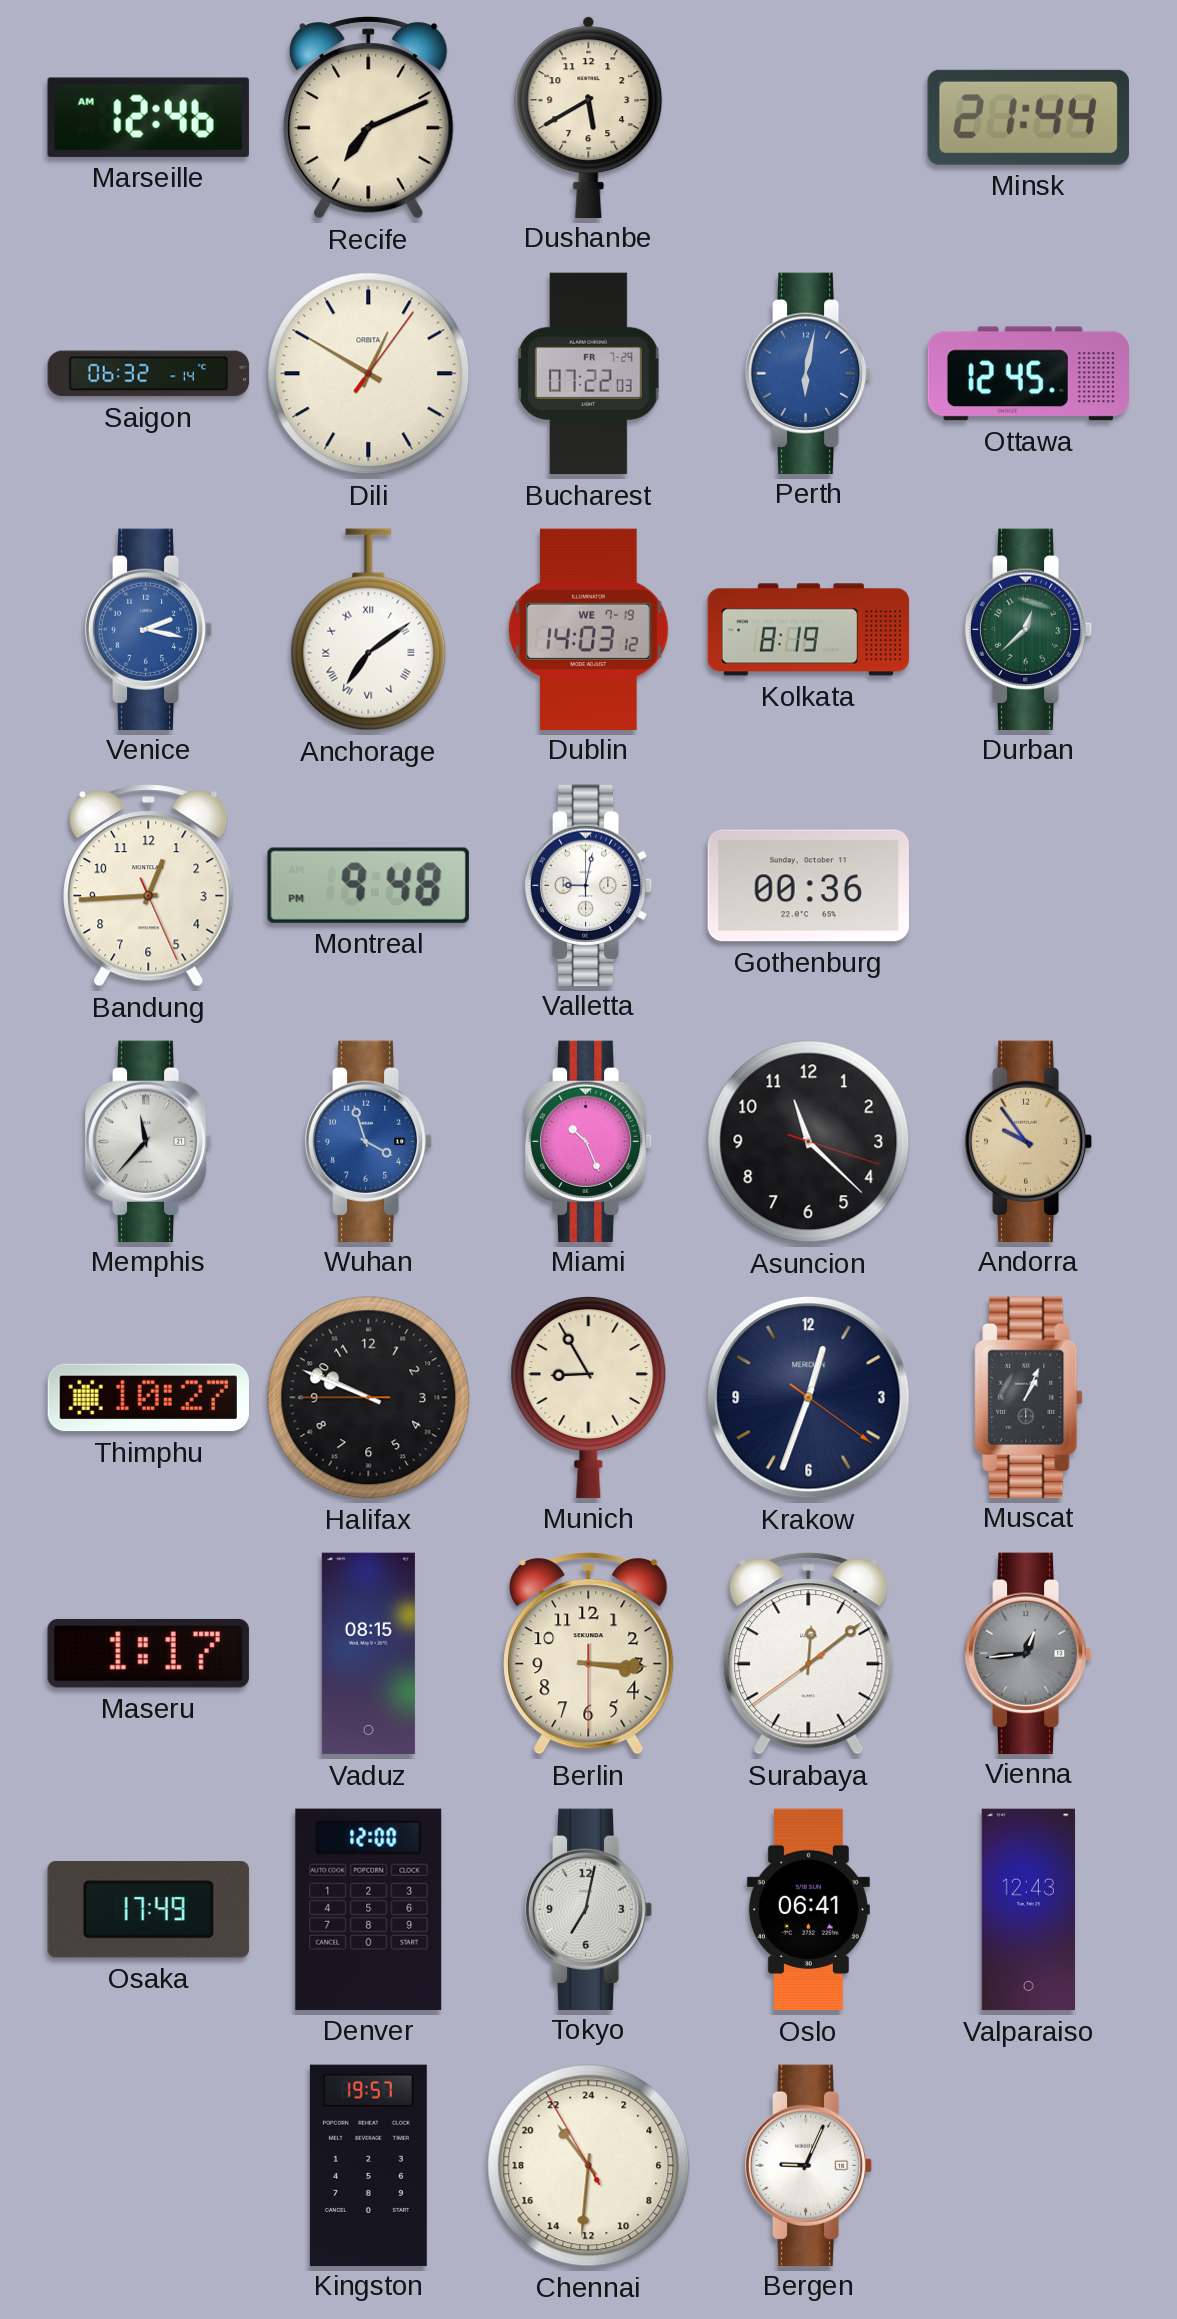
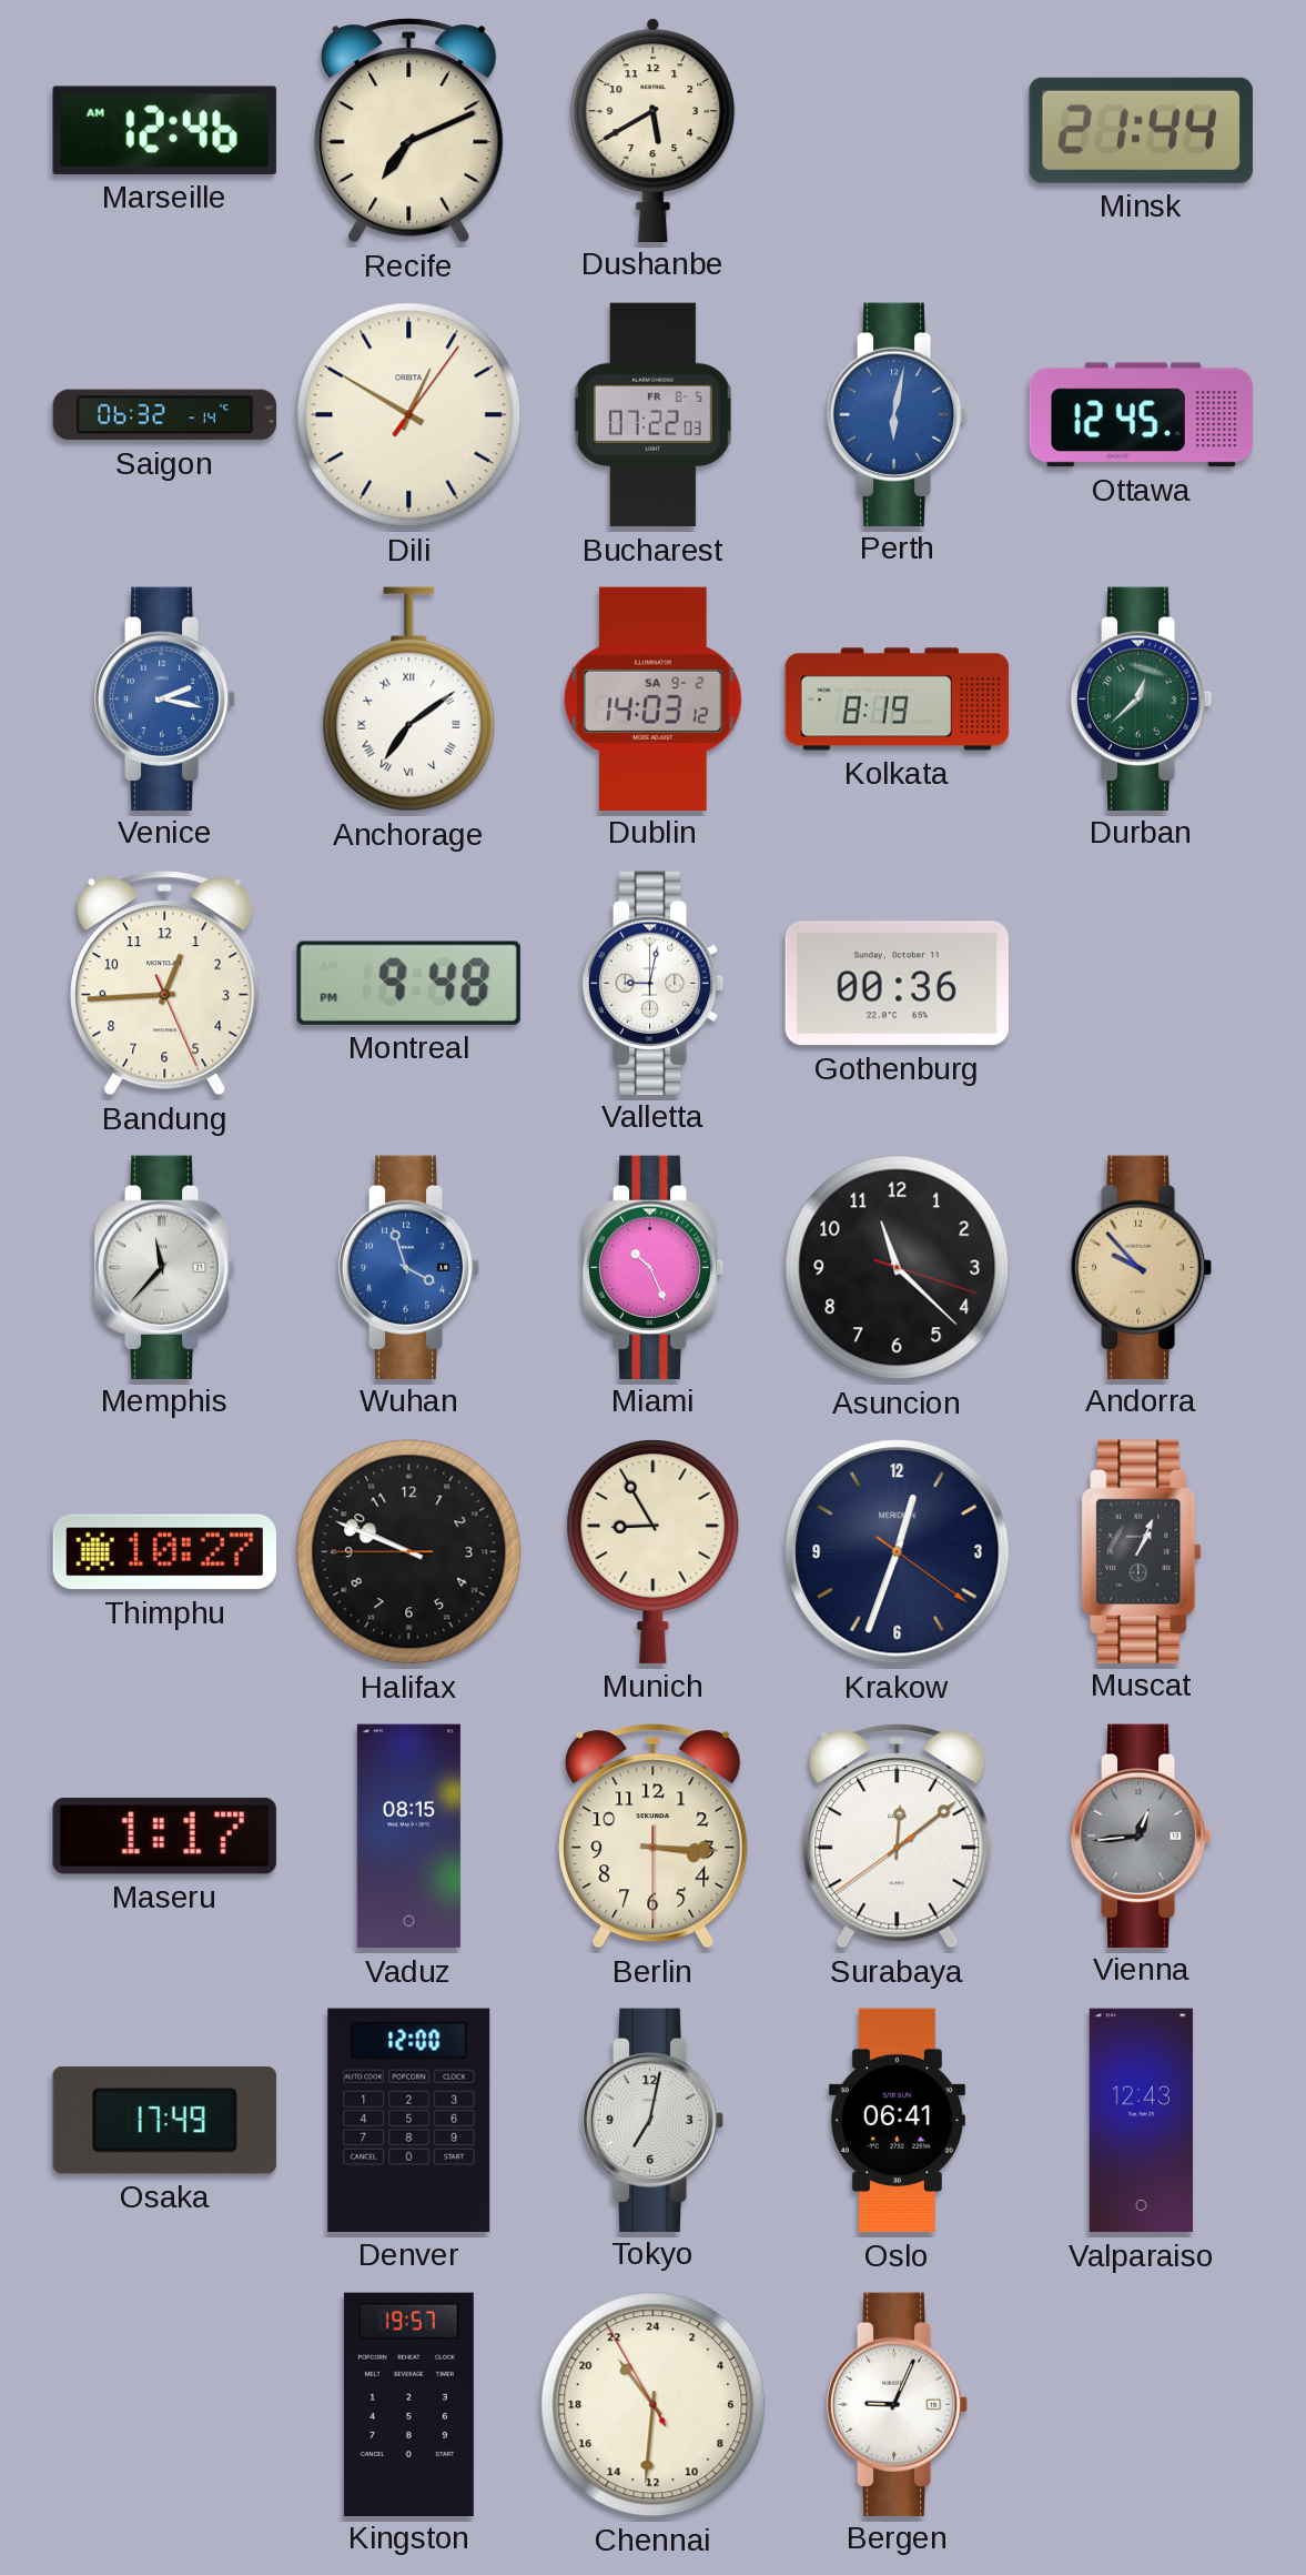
Bucharest date: FR 7-29 -> FR 8-5
Dublin date: WE 7-19 -> SA 9-2
Andorra: 9:54 -> 9:53
